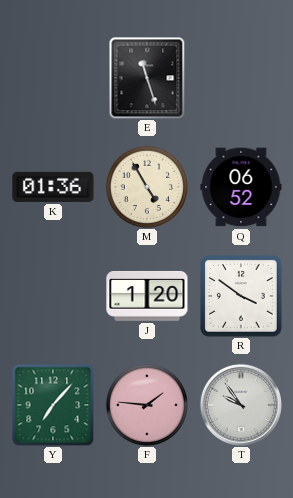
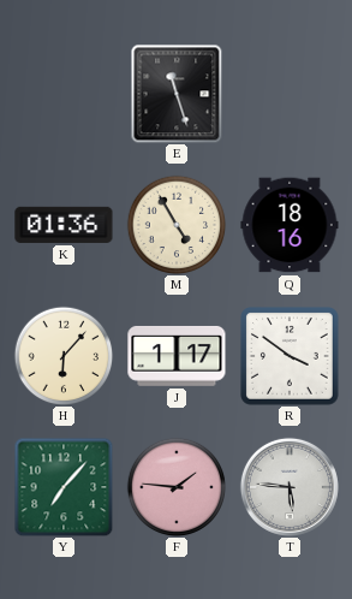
Q: 06:52 -> 18:16
H: none -> 6:07
J: 1:20 -> 1:17
T: 9:54 -> 5:46
